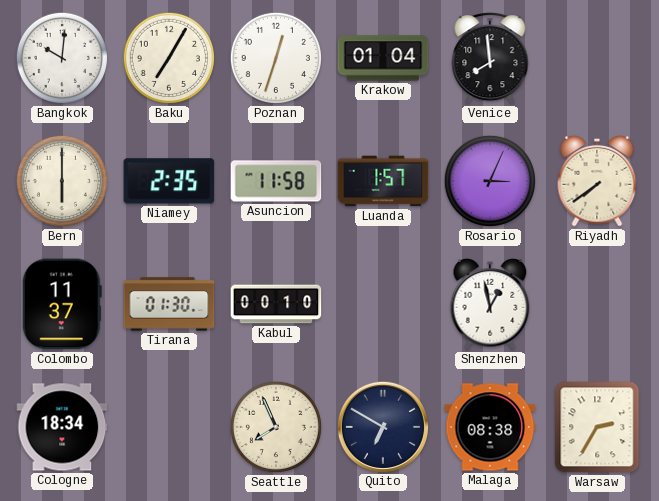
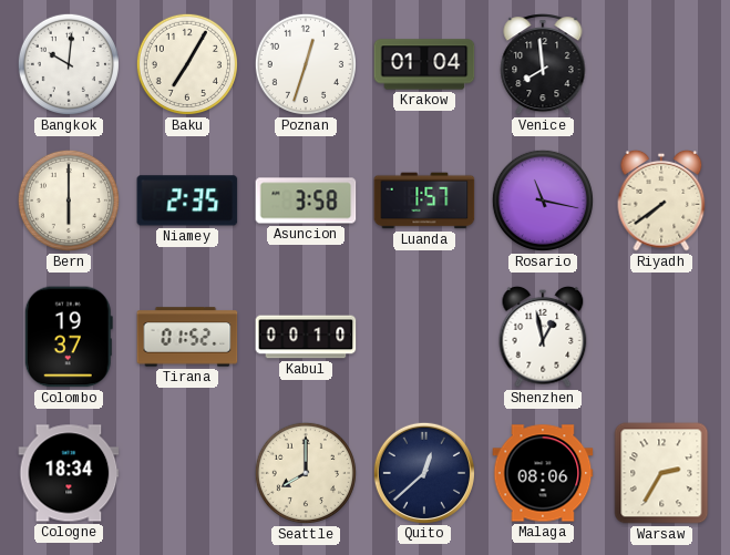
Asuncion: 11:58 -> 3:58
Rosario: 3:04 -> 11:17
Colombo: 11:37 -> 19:37
Tirana: 01:30 -> 01:52
Seattle: 7:56 -> 8:00
Quito: 6:50 -> 12:38
Malaga: 08:38 -> 08:06
